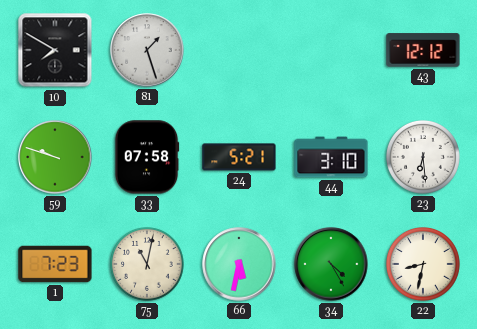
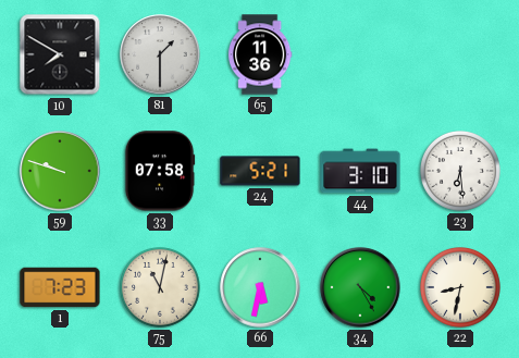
81: 1:27 -> 1:30
65: none -> 11:36
43: 12:12 -> none
